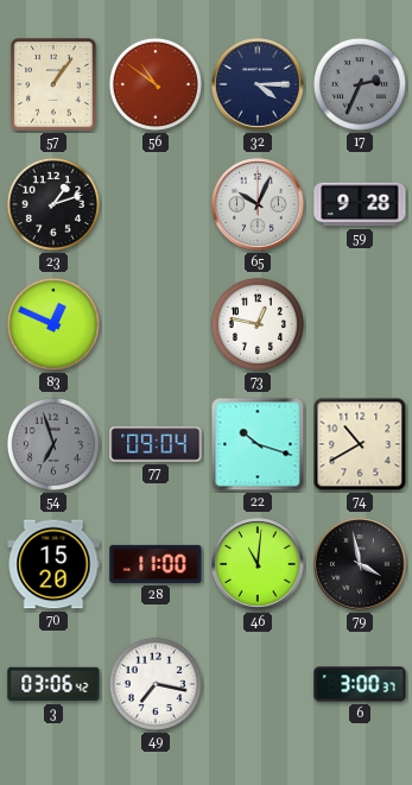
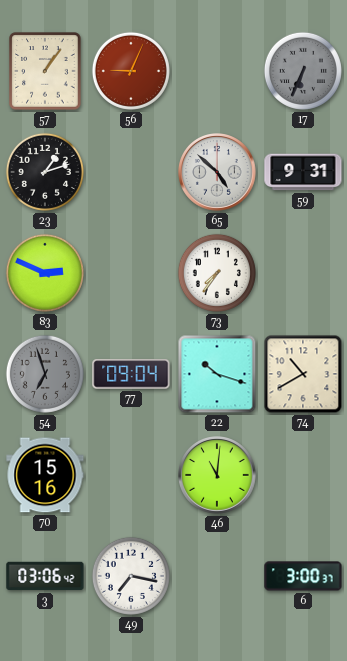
56: 10:51 -> 9:04
32: 4:15 -> none
17: 2:34 -> 6:34
65: 10:04 -> 4:52
59: 9:28 -> 9:31
83: 12:49 -> 2:49
73: 12:47 -> 7:36
70: 15:20 -> 15:16
28: 11:00 -> none
79: 3:58 -> none
